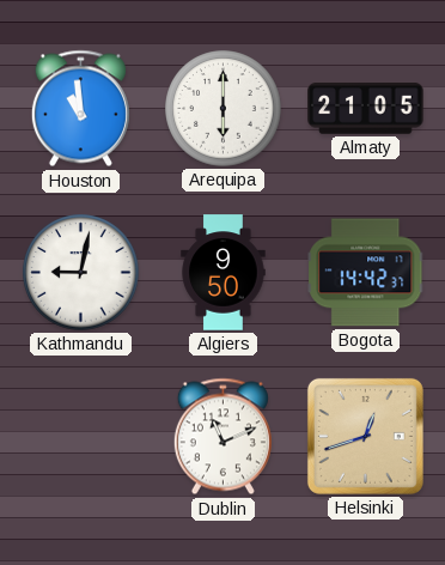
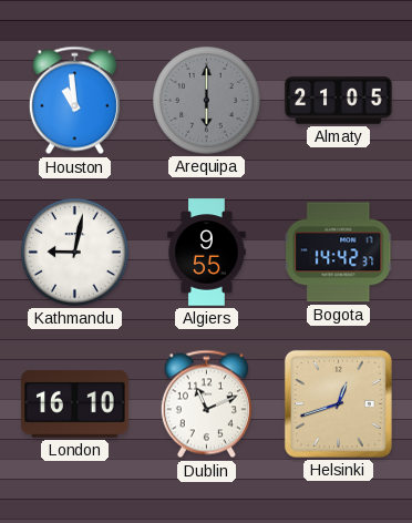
Arequipa dial: white -> grey
Algiers: 9:50 -> 9:55
London: none -> 16:10
